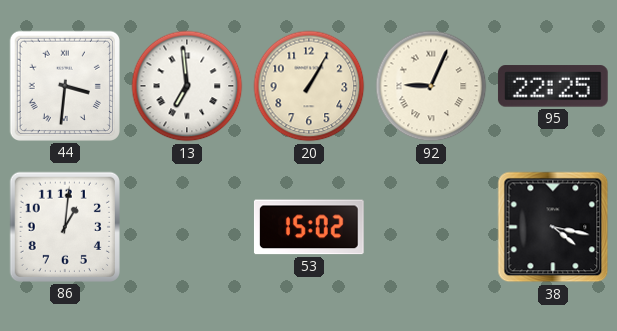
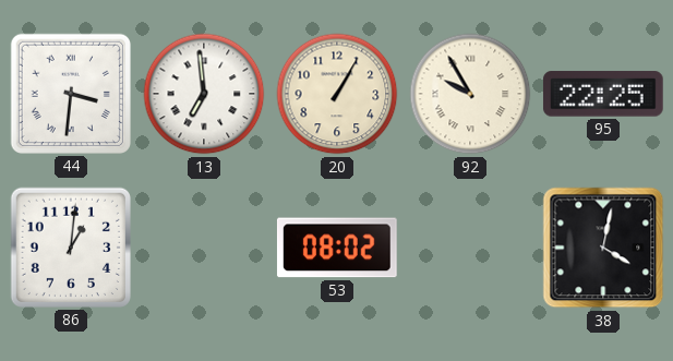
92: 9:04 -> 9:55
53: 15:02 -> 08:02
38: 4:17 -> 4:02
